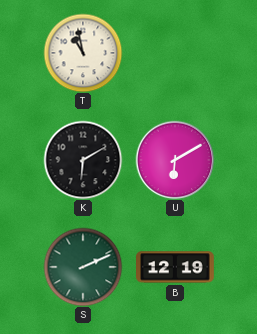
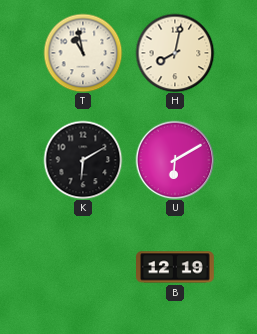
H: none -> 8:02
S: 2:11 -> none
